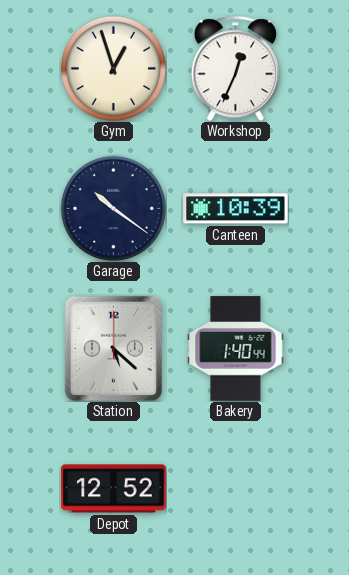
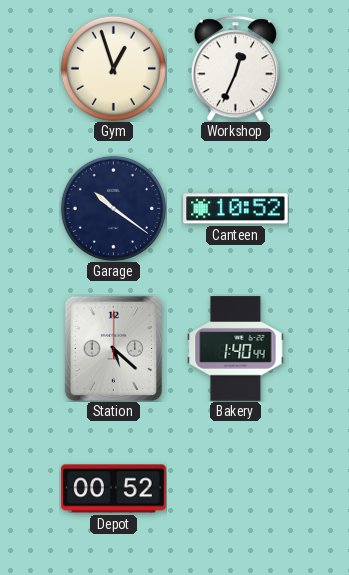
Canteen: 10:39 -> 10:52
Depot: 12:52 -> 00:52
